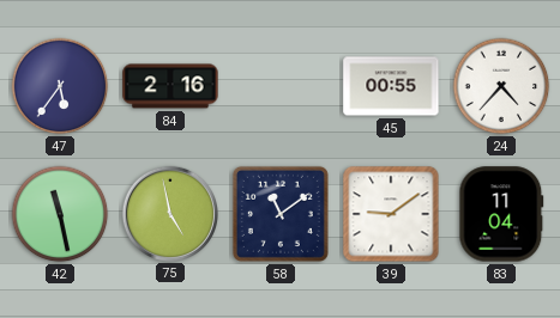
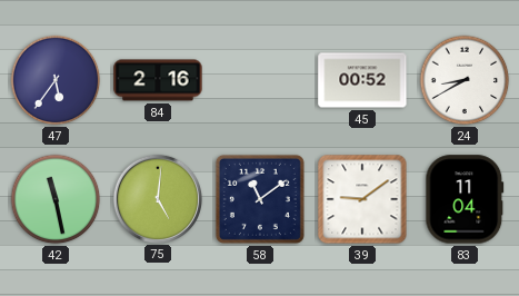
45: 00:55 -> 00:52
24: 4:37 -> 8:40
75: 4:58 -> 5:01
